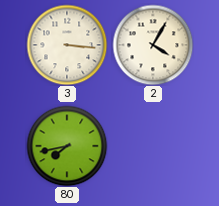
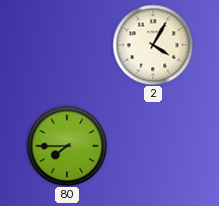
3: 3:16 -> none
80: 7:43 -> 7:45
